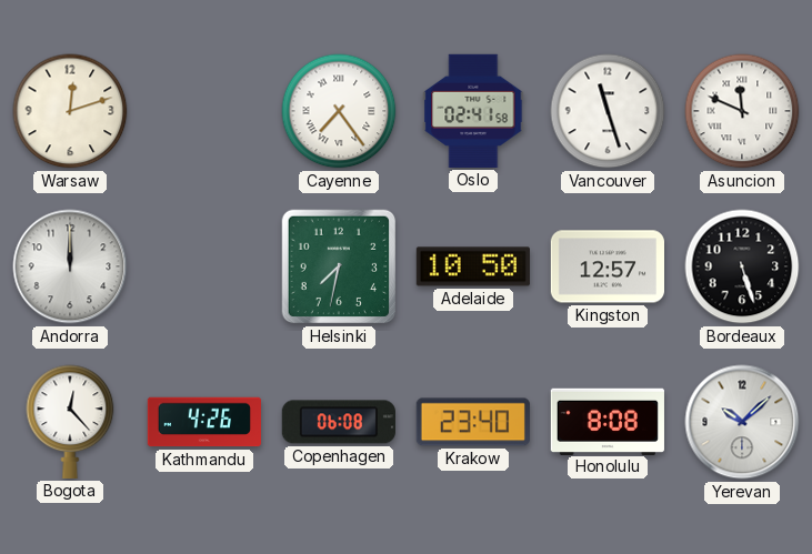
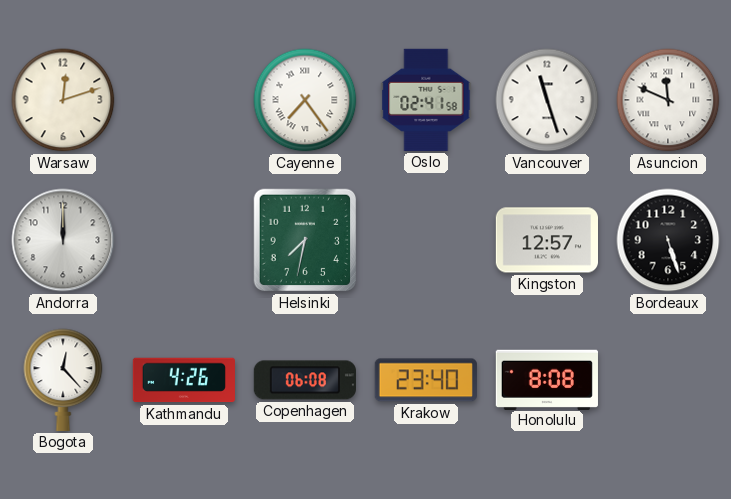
Adelaide: 10:50 -> none
Yerevan: 10:08 -> none
